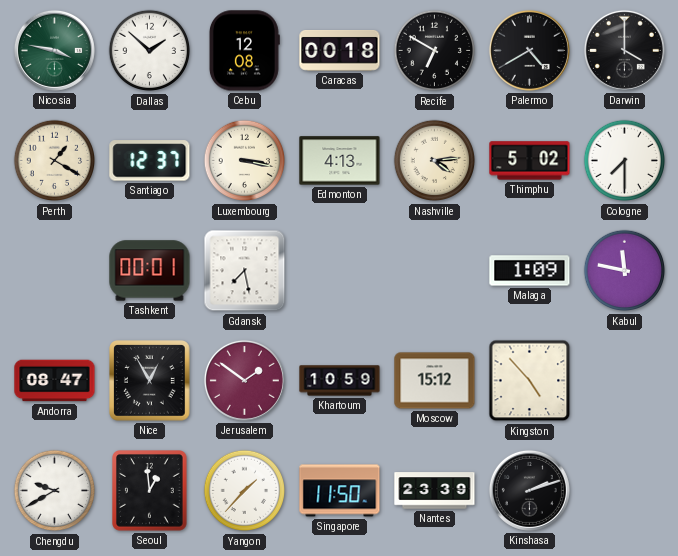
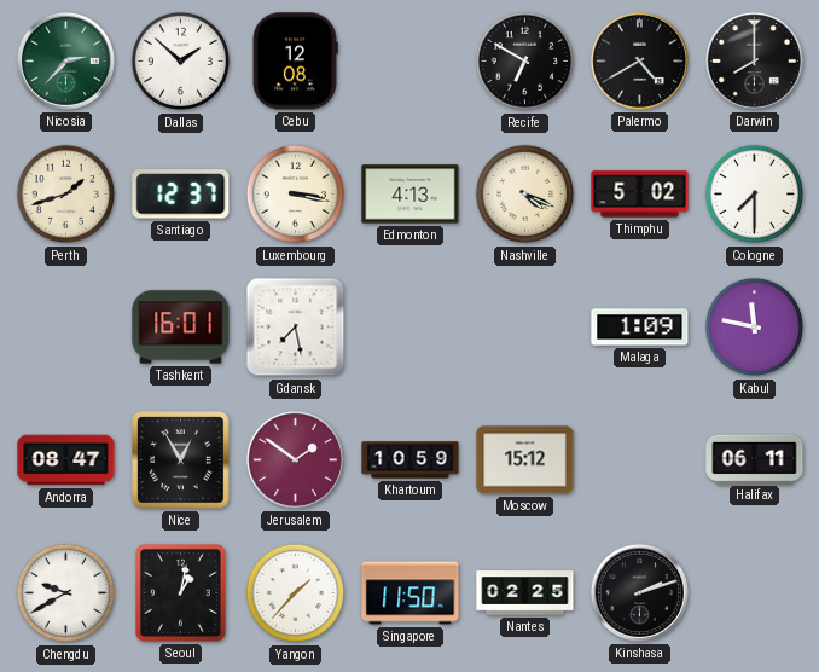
Nicosia: 3:47 -> 2:37
Caracas: 00:18 -> none
Darwin: 4:00 -> 8:00
Perth: 1:20 -> 1:42
Nashville: 4:14 -> 4:19
Tashkent: 00:01 -> 16:01
Kingston: 4:53 -> none
Halifax: none -> 06:11
Seoul: 12:59 -> 1:02
Nantes: 23:39 -> 02:25
